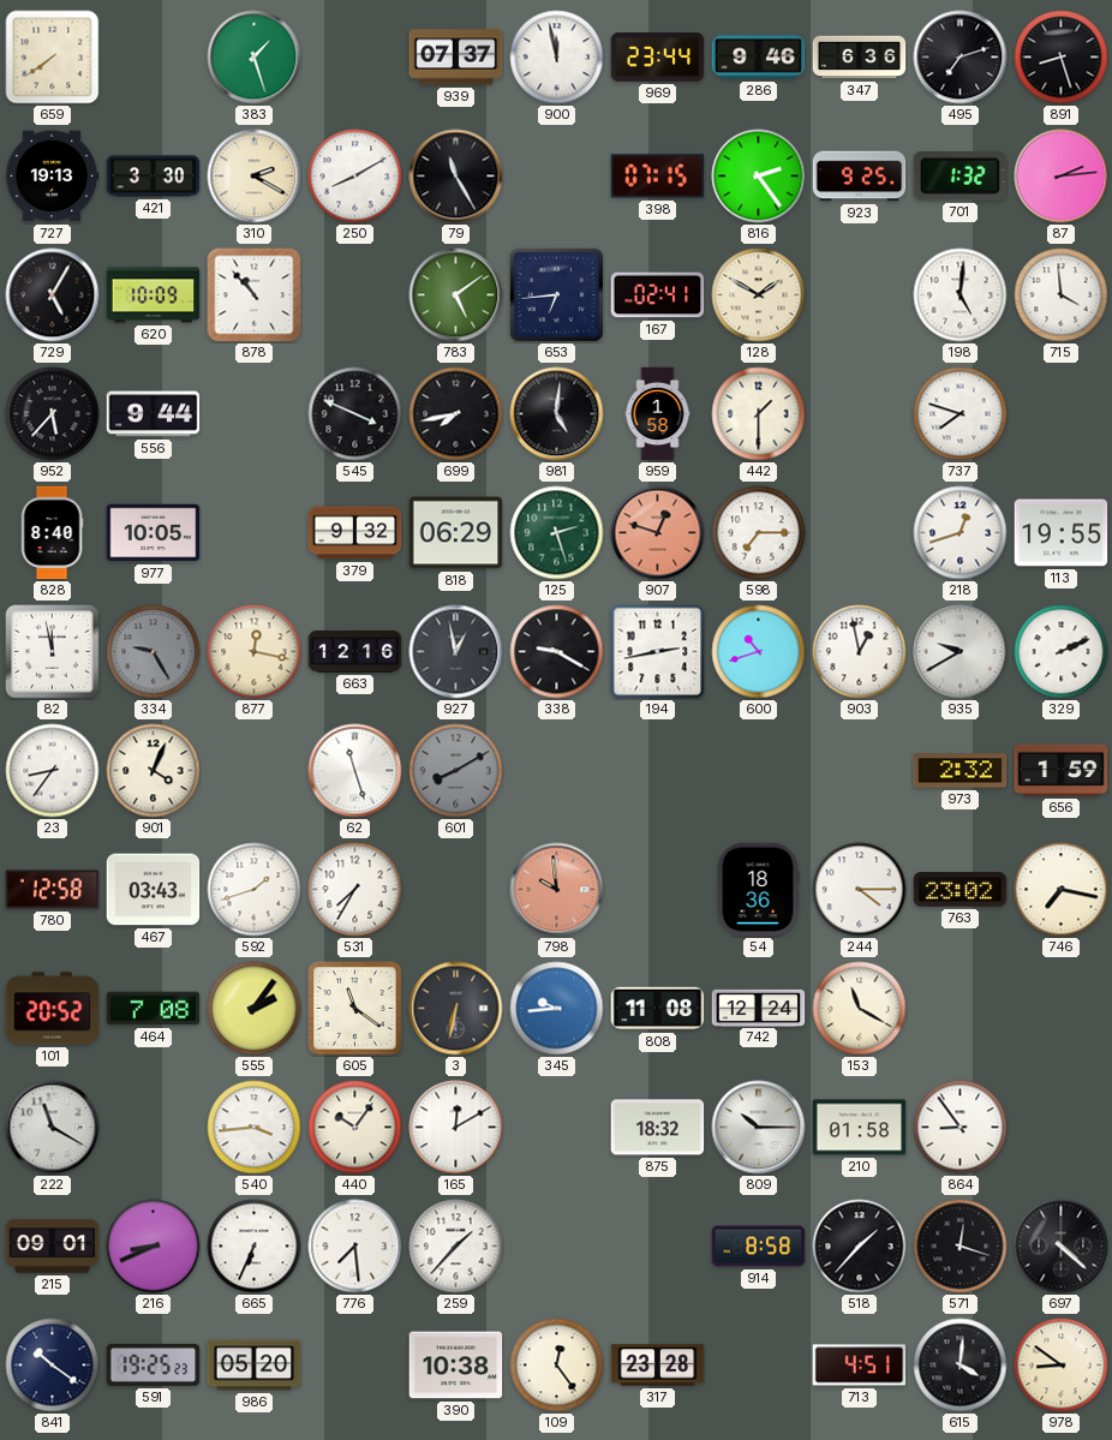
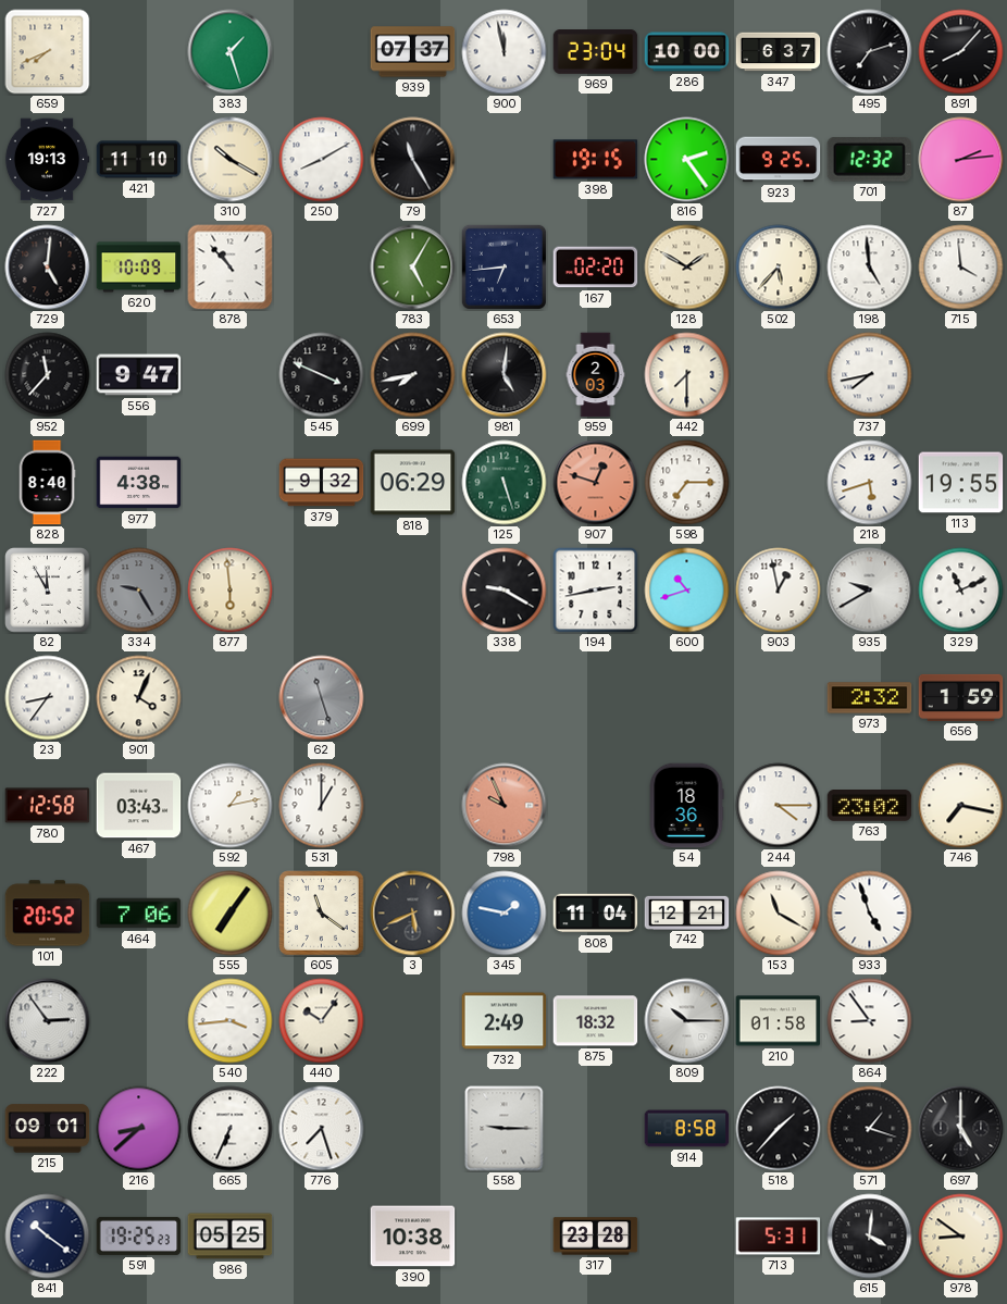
659: 7:39 -> 7:41
969: 23:44 -> 23:04
286: 9:46 -> 10:00
347: 6:36 -> 6:37
891: 8:27 -> 8:07
421: 3:30 -> 11:10
310: 2:20 -> 10:20
398: 07:15 -> 19:15
701: 1:32 -> 12:32
729: 5:05 -> 5:01
783: 5:09 -> 5:05
167: 02:41 -> 02:20
502: none -> 5:37
198: 5:01 -> 4:59
952: 5:37 -> 11:37
556: 9:44 -> 9:47
959: 1:58 -> 2:03
442: 1:30 -> 7:30
737: 7:48 -> 7:43
977: 10:05 -> 4:38
125: 2:27 -> 5:27
218: 12:42 -> 5:42
82: 11:58 -> 11:55
877: 12:17 -> 5:59
663: 12:16 -> none
927: 12:58 -> none
329: 2:11 -> 11:11
62 dial: white -> grey
601: 8:10 -> none
592: 1:42 -> 1:13
531: 7:35 -> 1:00
798: 9:59 -> 9:56
464: 7:08 -> 7:06
555: 2:06 -> 7:06
3: 6:32 -> 5:41
345: 9:44 -> 1:47
808: 11:08 -> 11:04
742: 12:24 -> 12:21
933: none -> 4:57
222: 11:20 -> 2:54
165: 12:10 -> none
732: none -> 2:49
216: 8:41 -> 8:38
776: 7:29 -> 7:27
259: 1:37 -> none
558: none -> 9:15
571: 12:18 -> 1:18
697: 4:22 -> 5:00
986: 05:20 -> 05:25
109: 12:24 -> none
713: 4:51 -> 5:31
